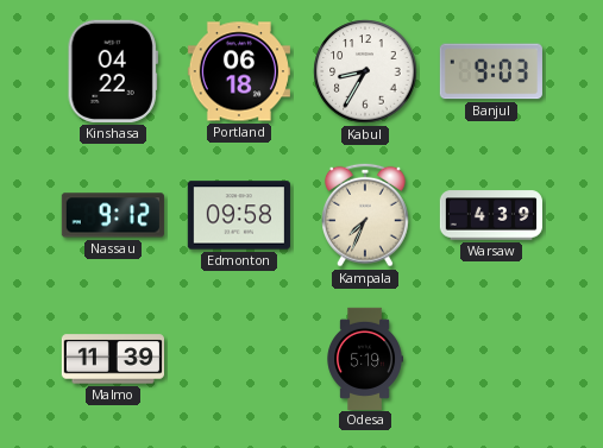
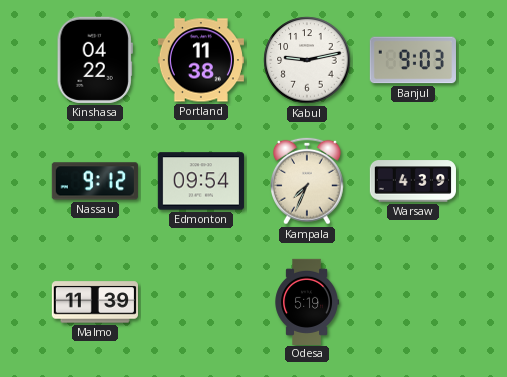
Portland: 06:18 -> 11:38
Kabul: 8:35 -> 9:13
Edmonton: 09:58 -> 09:54
